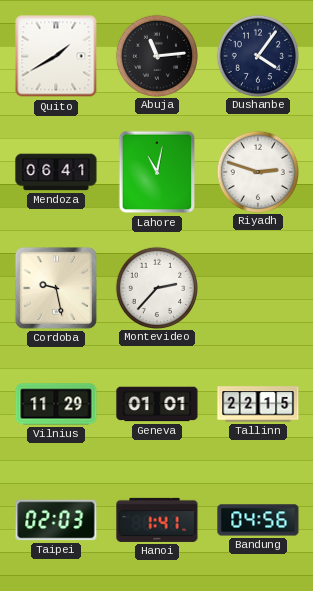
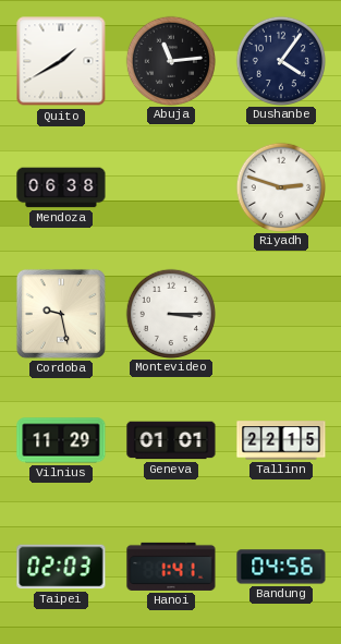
Mendoza: 06:41 -> 06:38
Lahore: 11:02 -> none
Montevideo: 2:37 -> 3:15
